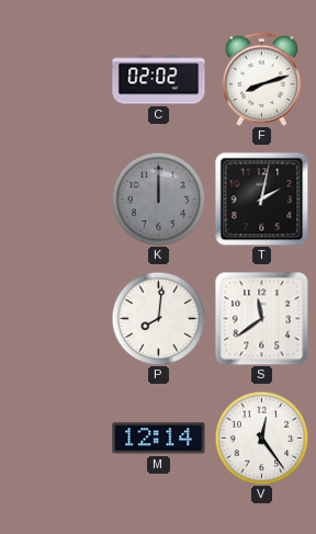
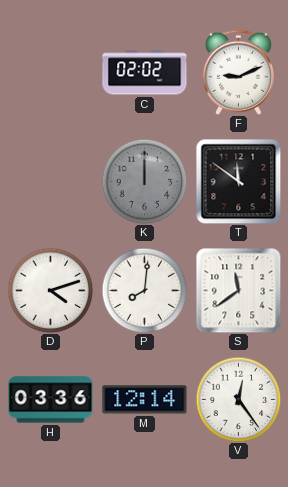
F: 8:12 -> 9:11
T: 2:02 -> 11:51
D: none -> 4:12
H: none -> 03:36
